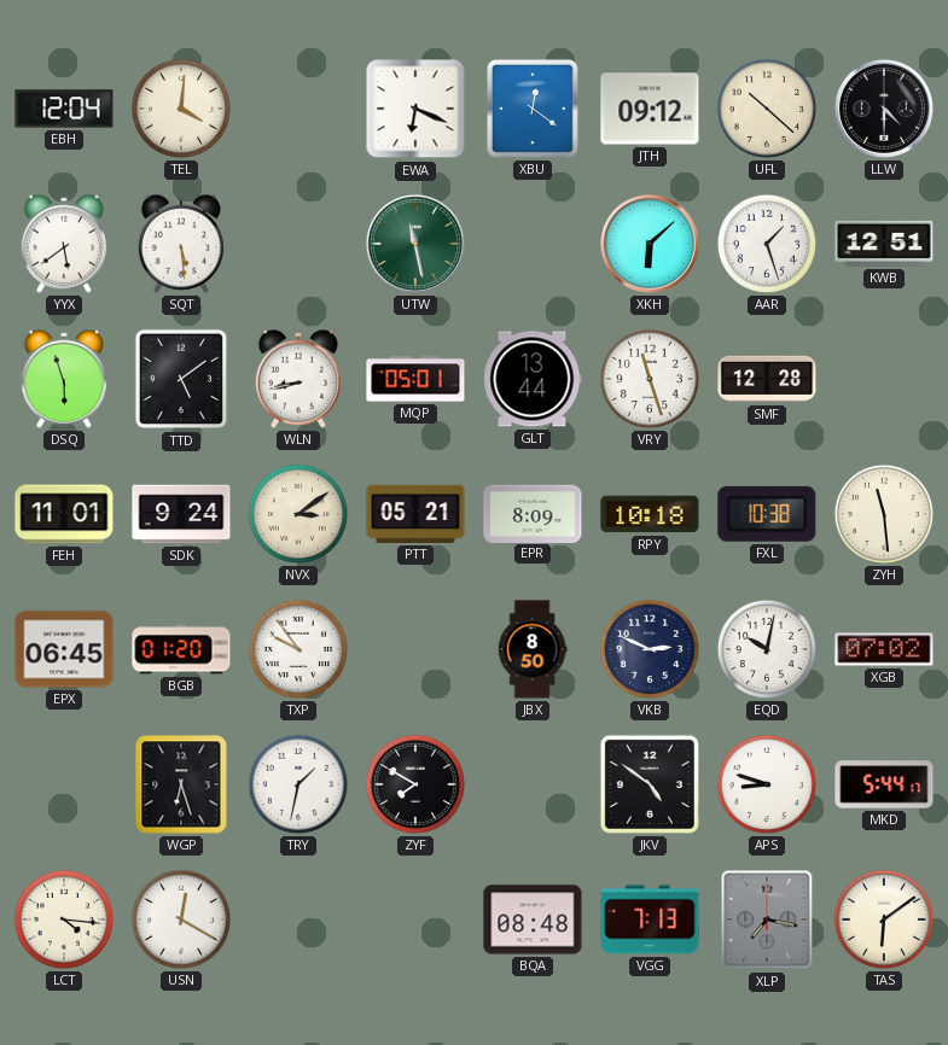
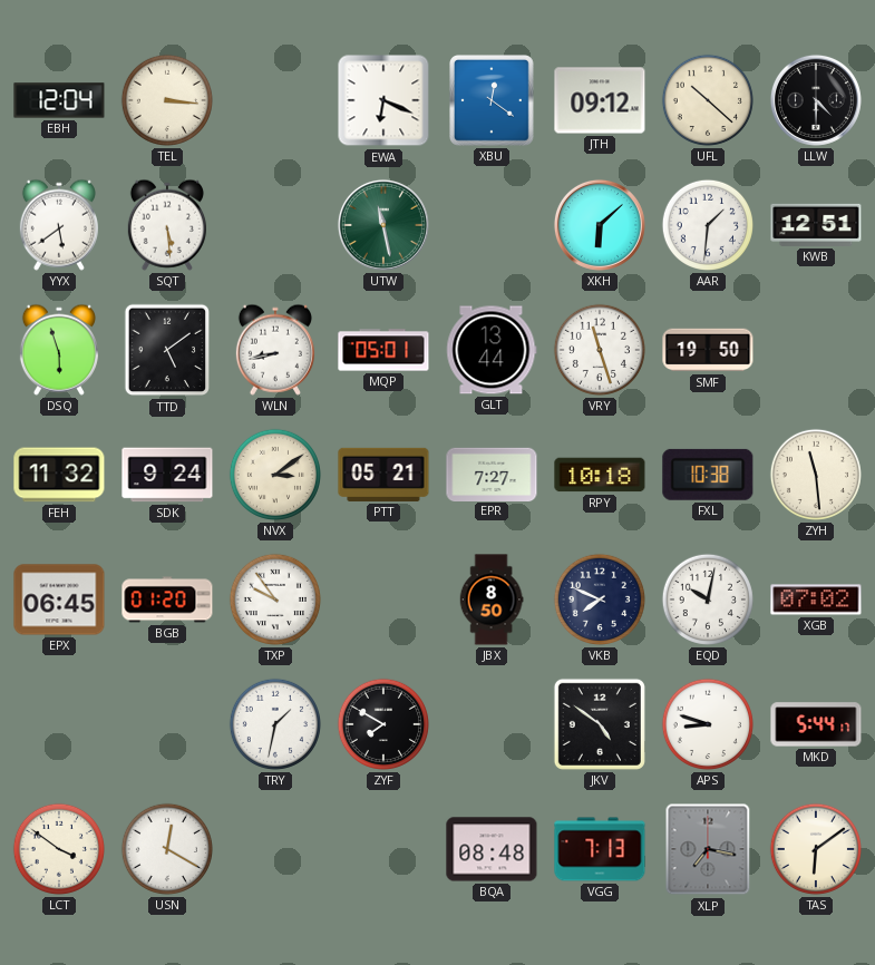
TEL: 4:01 -> 3:16
AAR: 1:27 -> 1:31
SMF: 12:28 -> 19:50
FEH: 11:01 -> 11:32
EPR: 8:09 -> 7:27
VKB: 2:49 -> 7:49
WGP: 6:27 -> none
LCT: 4:16 -> 3:51
